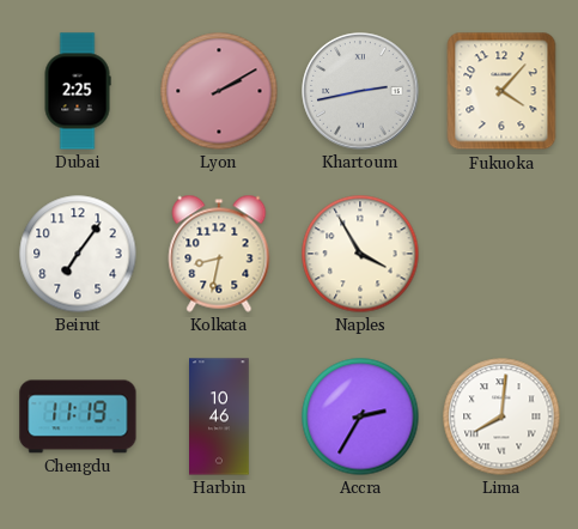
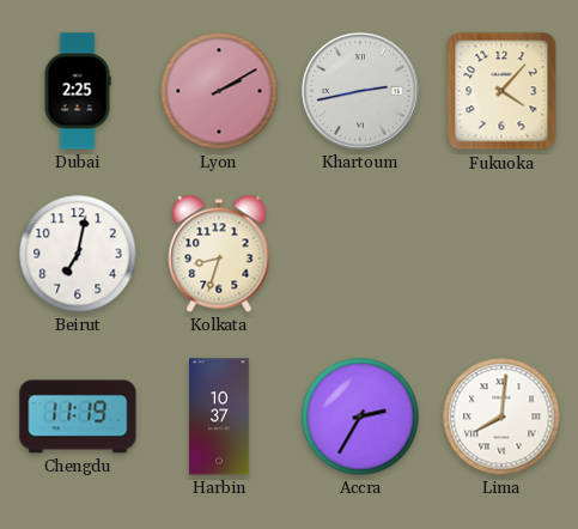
Beirut: 7:06 -> 7:02
Kolkata: 8:32 -> 8:33
Naples: 3:55 -> none
Harbin: 10:46 -> 10:37
